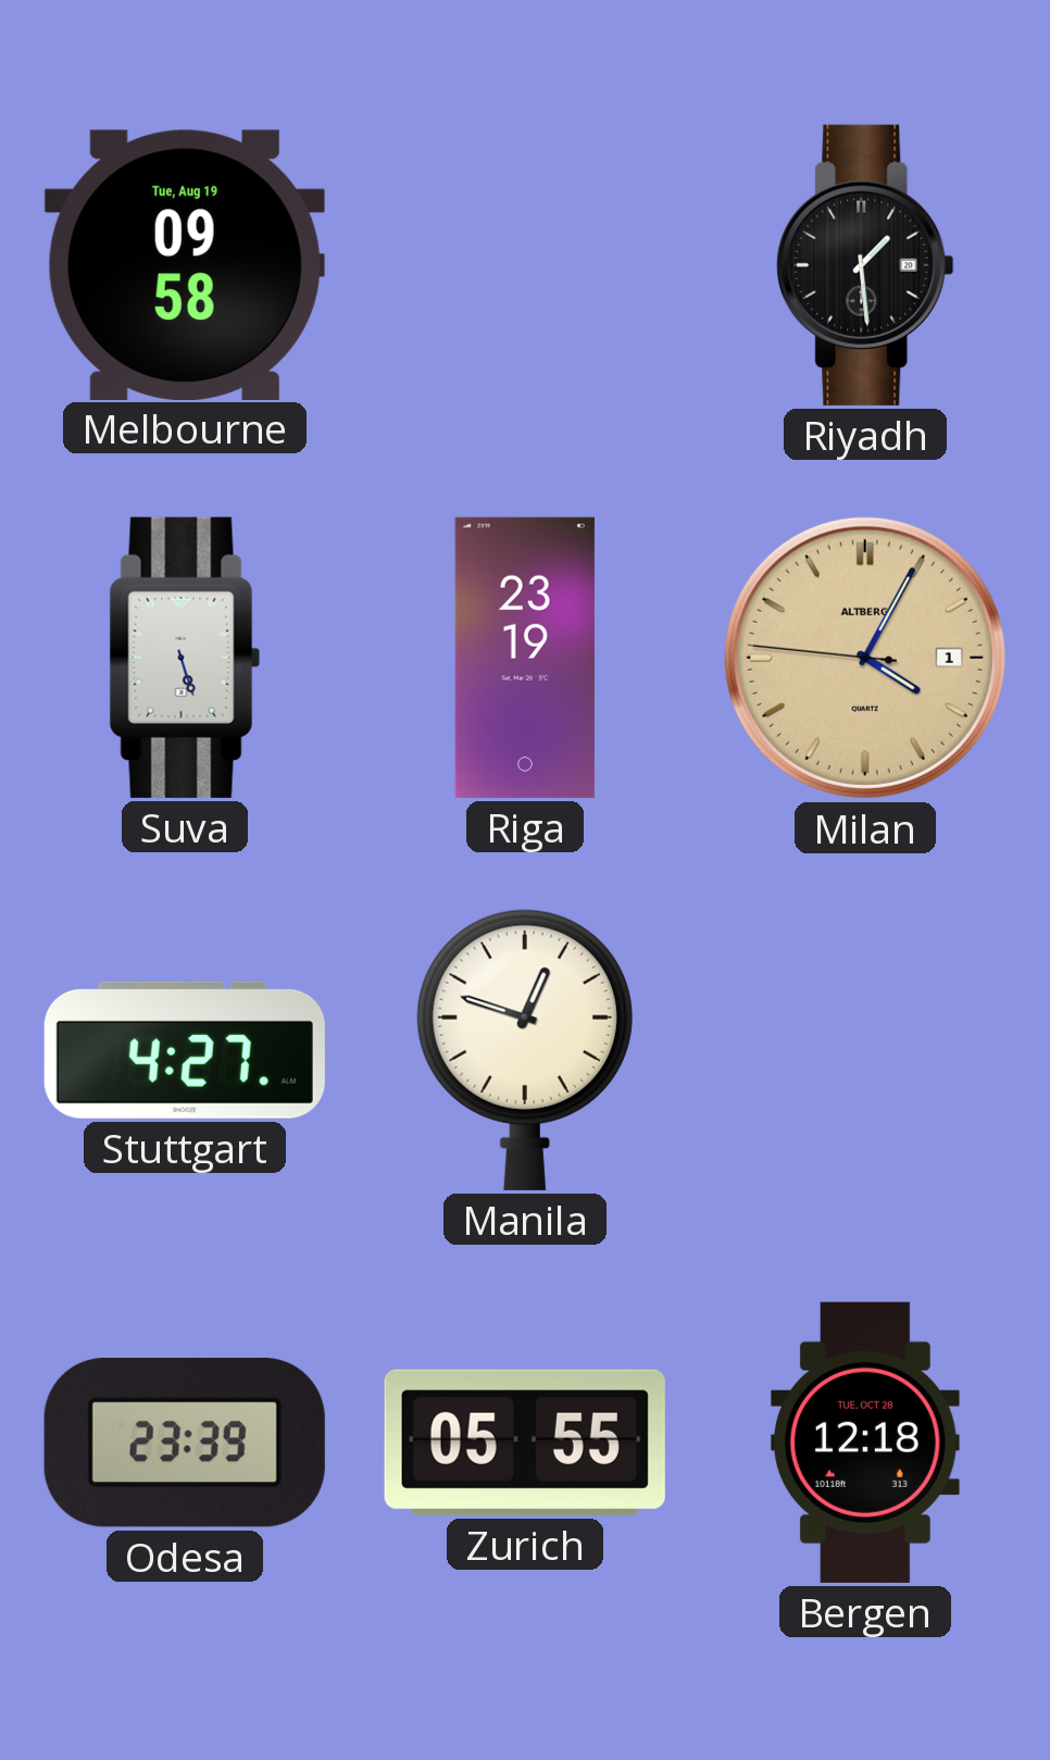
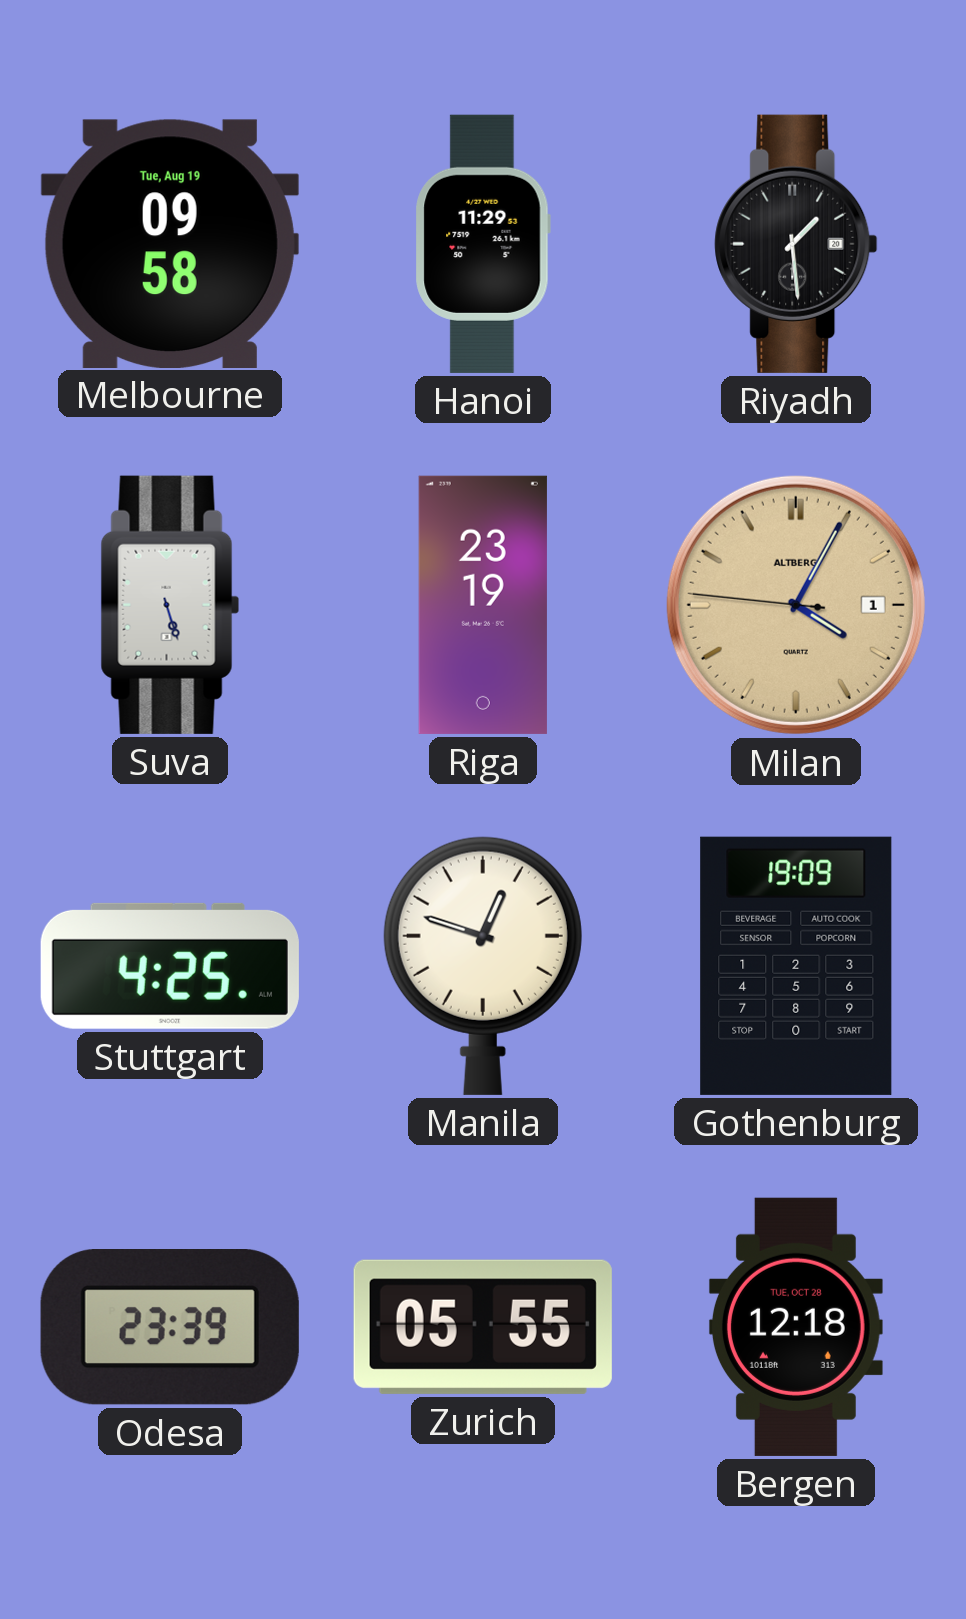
Hanoi: none -> 11:29
Stuttgart: 4:27 -> 4:25
Gothenburg: none -> 19:09
